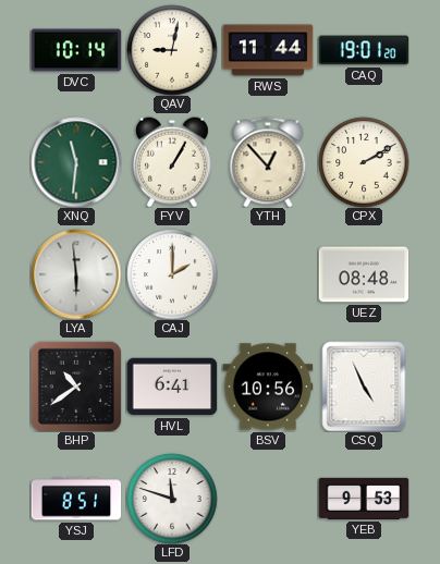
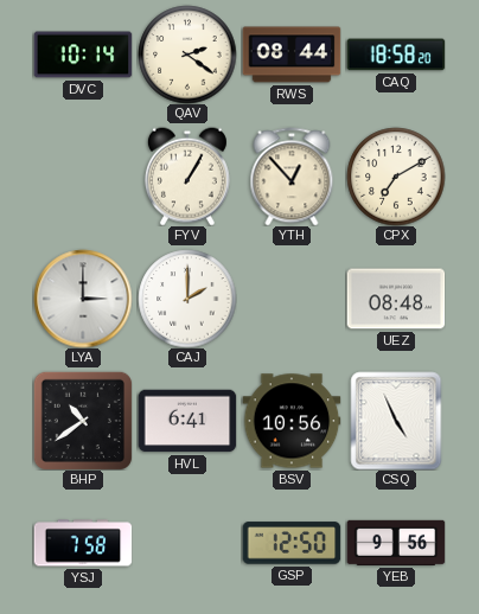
QAV: 9:02 -> 2:21
RWS: 11:44 -> 08:44
CAQ: 19:01 -> 18:58
XNQ: 11:31 -> none
CPX: 2:10 -> 7:10
LYA: 5:59 -> 3:00
YSJ: 8:51 -> 7:58
LFD: 11:48 -> none
GSP: none -> 12:50
YEB: 9:53 -> 9:56
